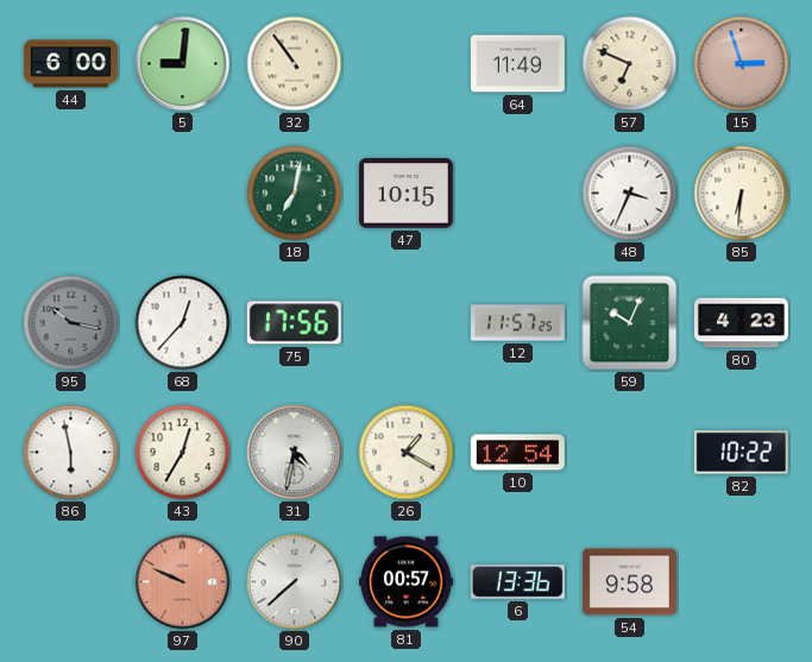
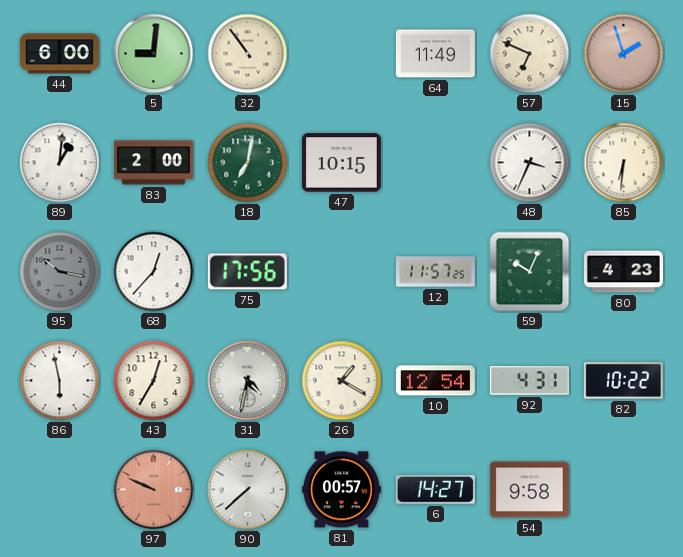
15: 2:57 -> 1:57
89: none -> 1:01
83: none -> 2:00
92: none -> 4:31
6: 13:36 -> 14:27
